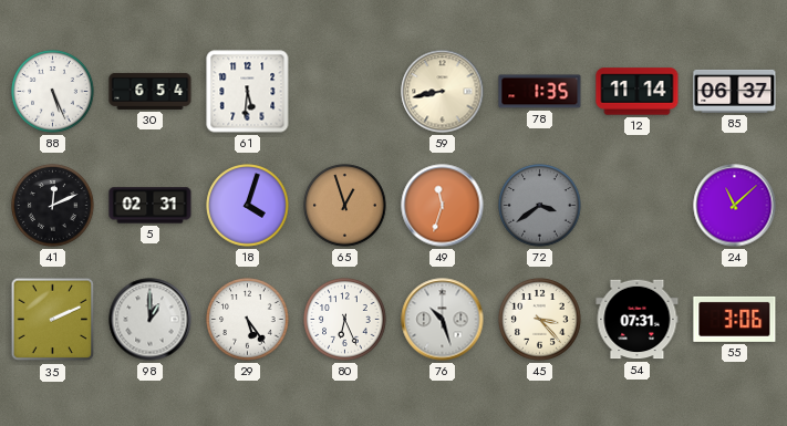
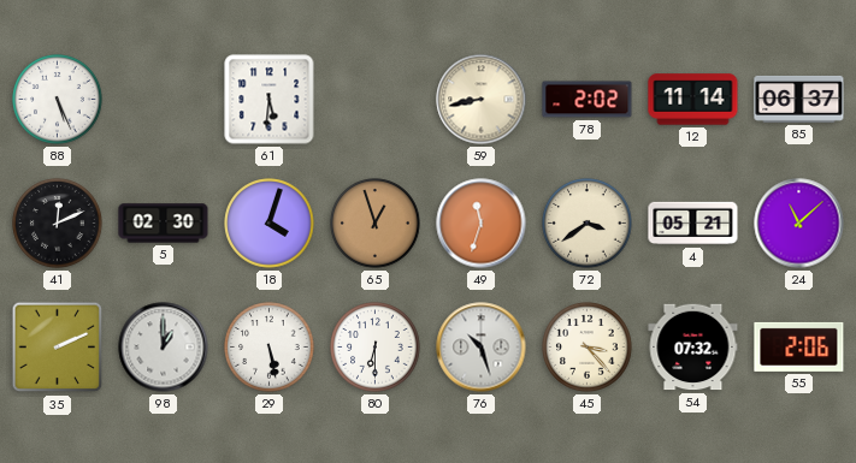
30: 6:54 -> none
78: 1:35 -> 2:02
5: 02:31 -> 02:30
72 dial: grey -> cream
4: none -> 05:21
29: 5:24 -> 5:28
80: 6:26 -> 6:30
54: 07:31 -> 07:32
55: 3:06 -> 2:06
